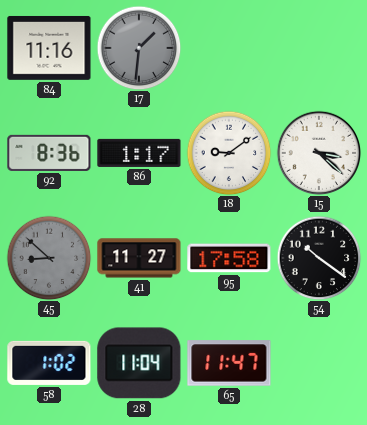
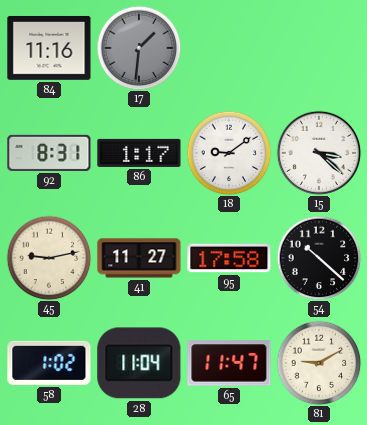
92: 8:36 -> 8:31
45: 8:52 -> 9:13
45 dial: grey -> cream
54: 10:21 -> 10:22
81: none -> 9:10
